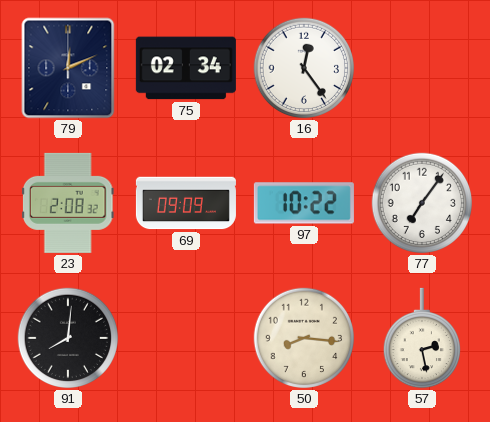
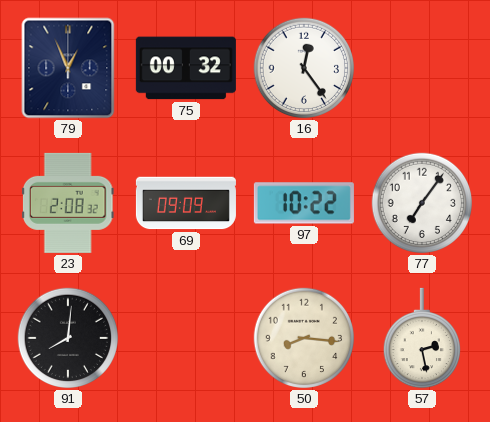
79: 12:11 -> 12:56
75: 02:34 -> 00:32
